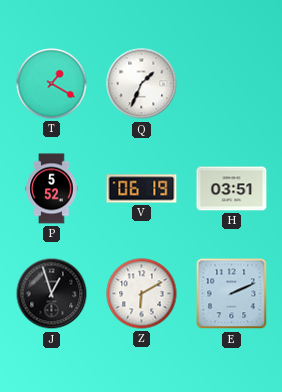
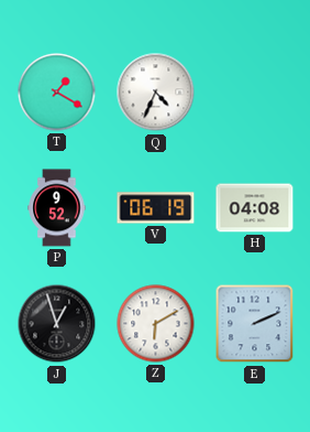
Q: 1:34 -> 4:34
P: 5:52 -> 9:52
H: 03:51 -> 04:08
